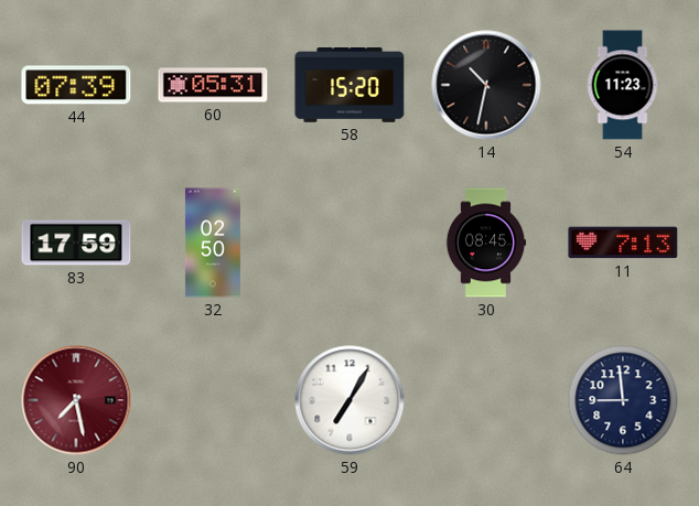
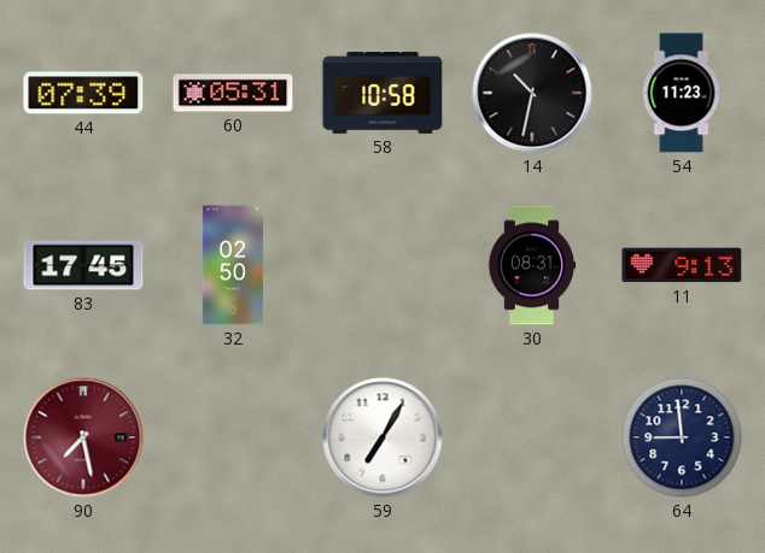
58: 15:20 -> 10:58
83: 17:59 -> 17:45
30: 08:45 -> 08:31
11: 7:13 -> 9:13
